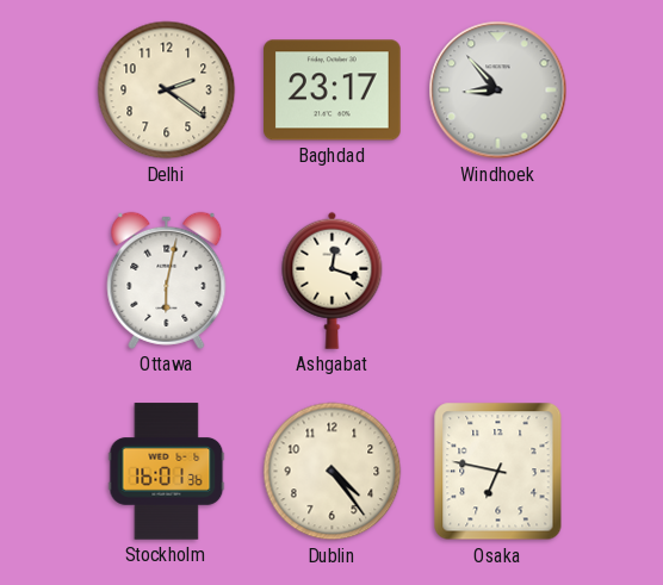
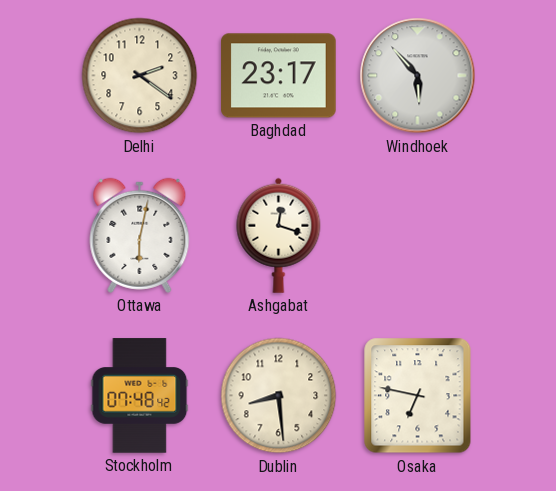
Windhoek: 8:53 -> 5:53
Stockholm: 16:01 -> 07:48
Dublin: 4:24 -> 8:29
